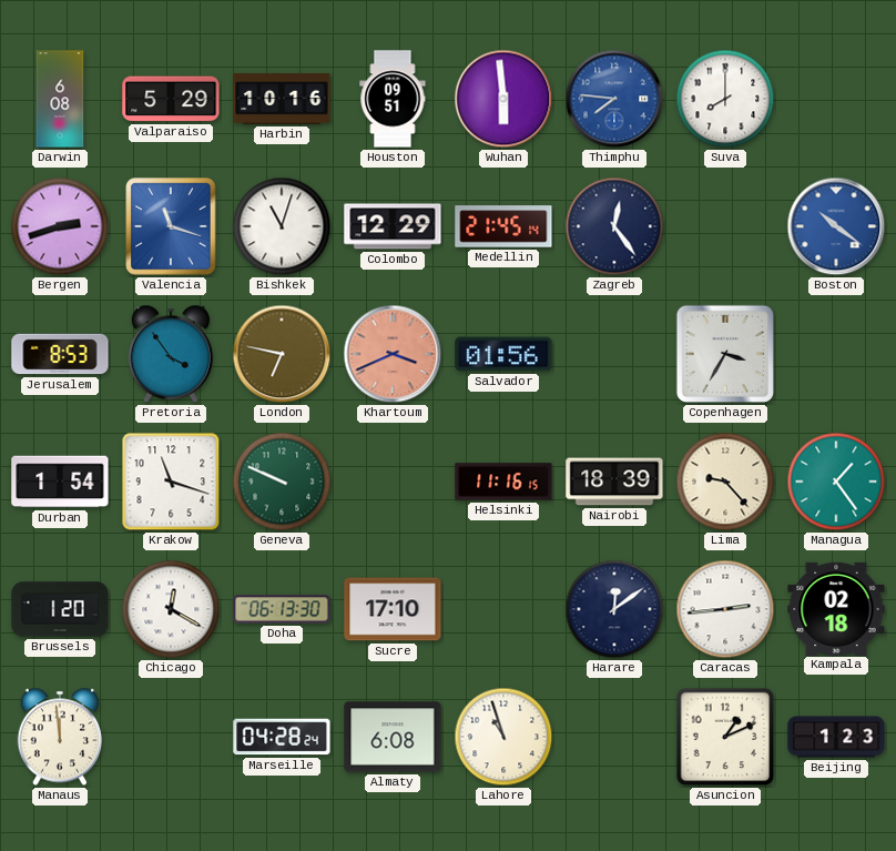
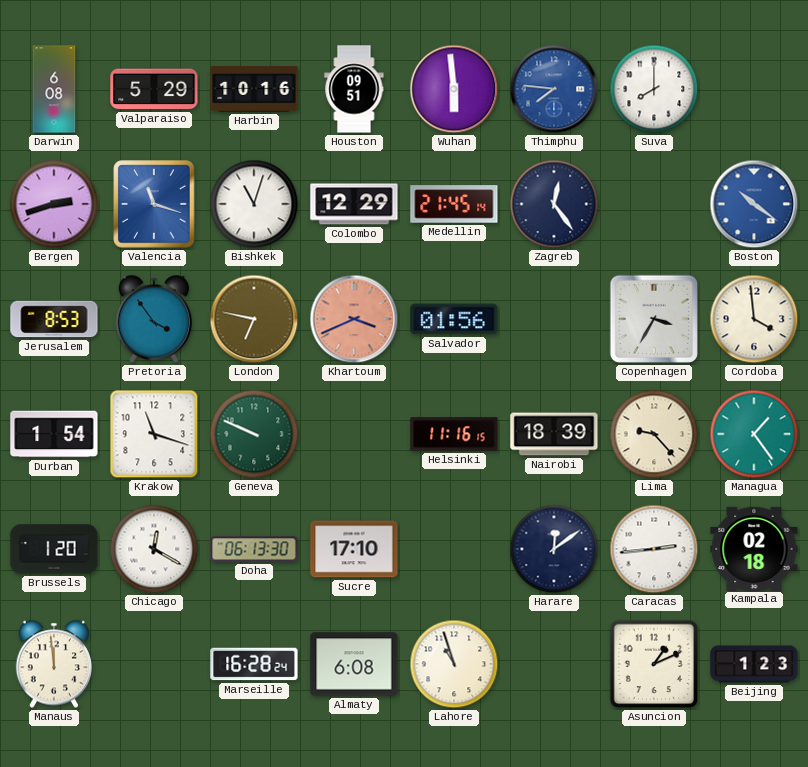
Cordoba: none -> 3:59
Marseille: 04:28 -> 16:28
